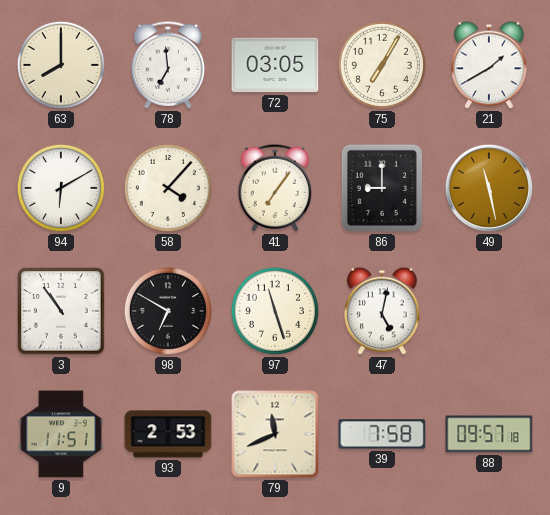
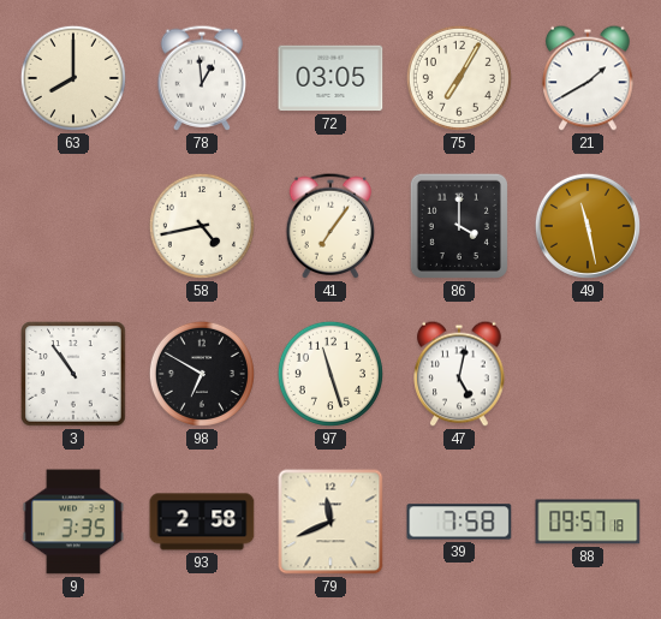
78: 6:59 -> 12:59
94: 6:10 -> none
58: 4:07 -> 4:43
86: 9:00 -> 4:00
9: 11:51 -> 3:35
93: 2:53 -> 2:58
